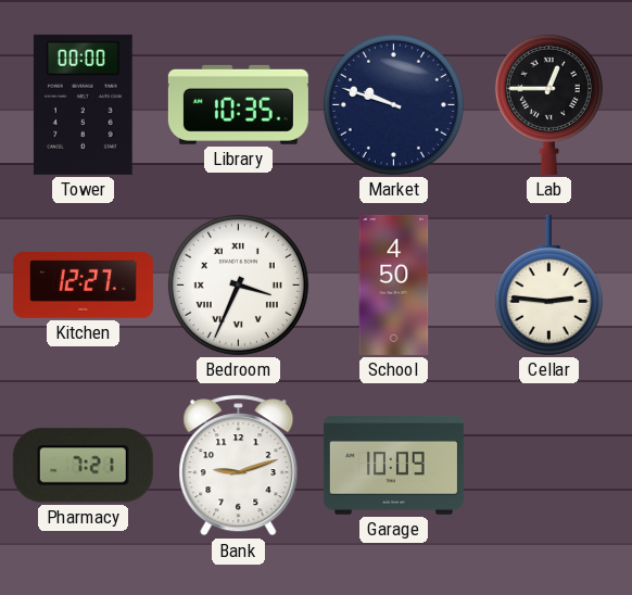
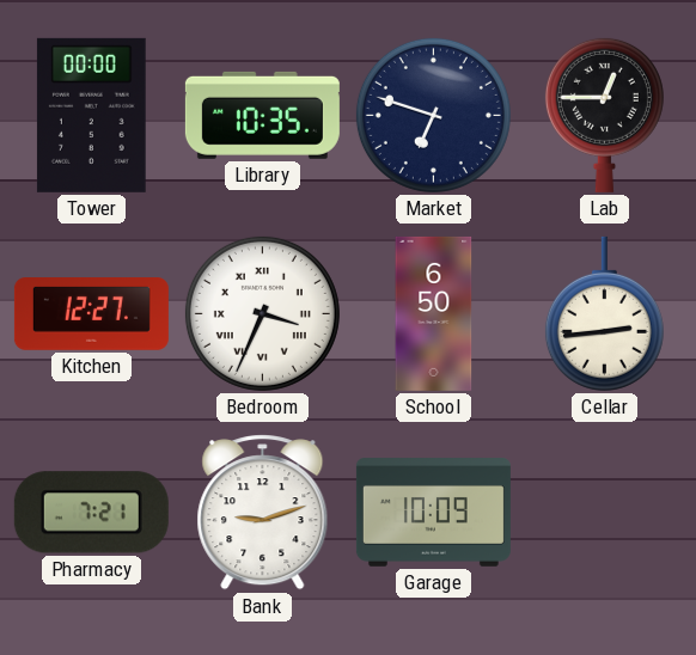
Market: 9:48 -> 6:48
School: 4:50 -> 6:50
Cellar: 2:46 -> 2:44
